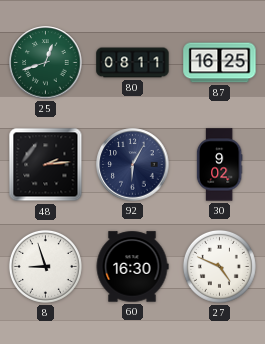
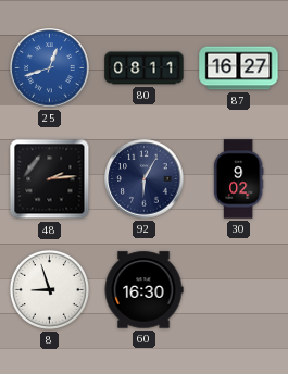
25 dial: green -> blue
87: 16:25 -> 16:27
27: 4:49 -> none
